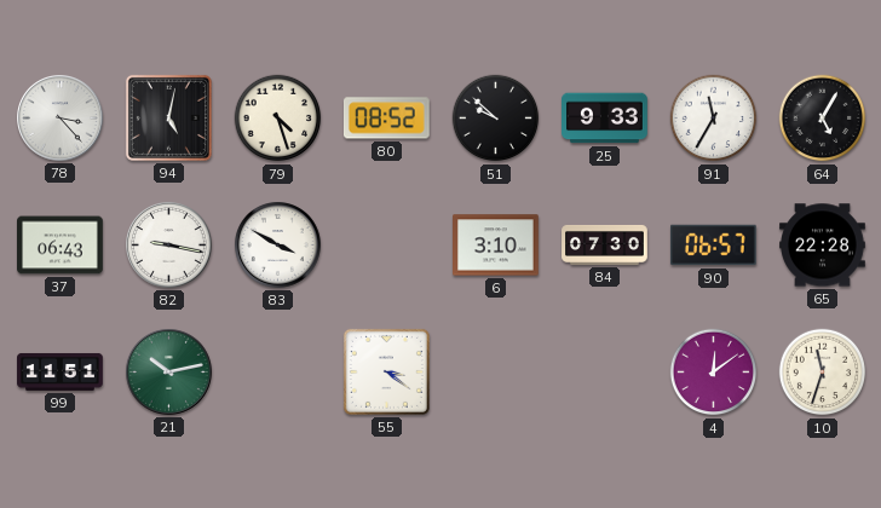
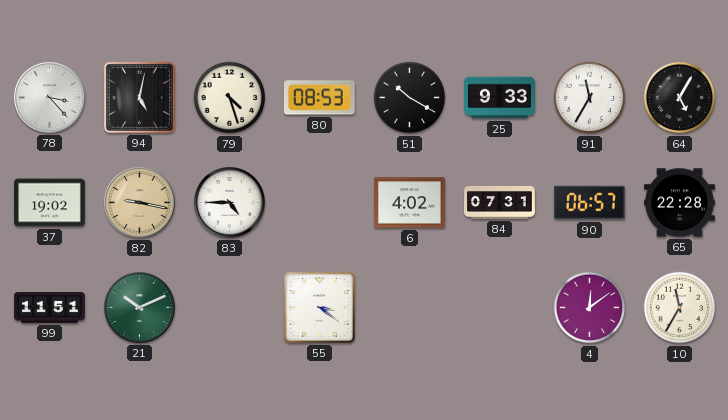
80: 08:52 -> 08:53
51: 9:52 -> 10:20
37: 06:43 -> 19:02
82 dial: white -> champagne
83: 3:50 -> 4:45
6: 3:10 -> 4:02
84: 07:30 -> 07:31
21: 10:13 -> 10:11
10: 11:33 -> 11:35
